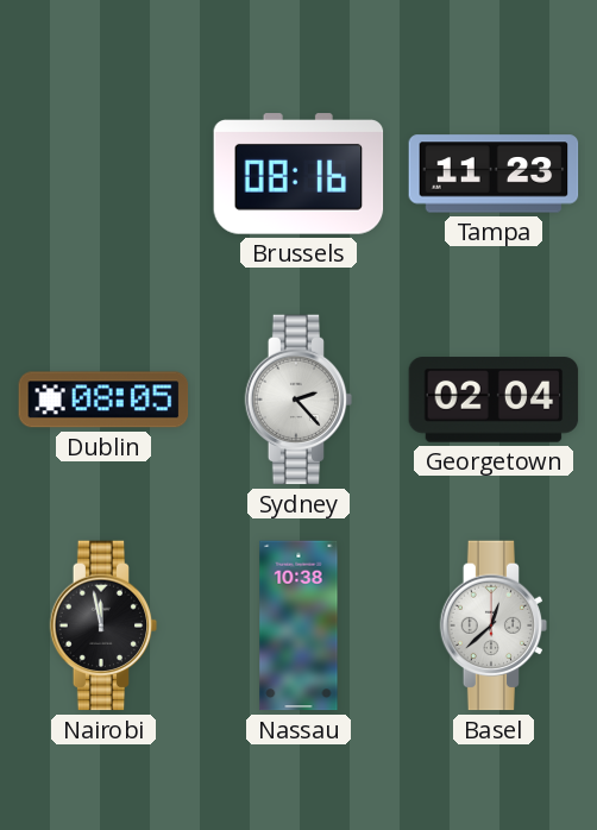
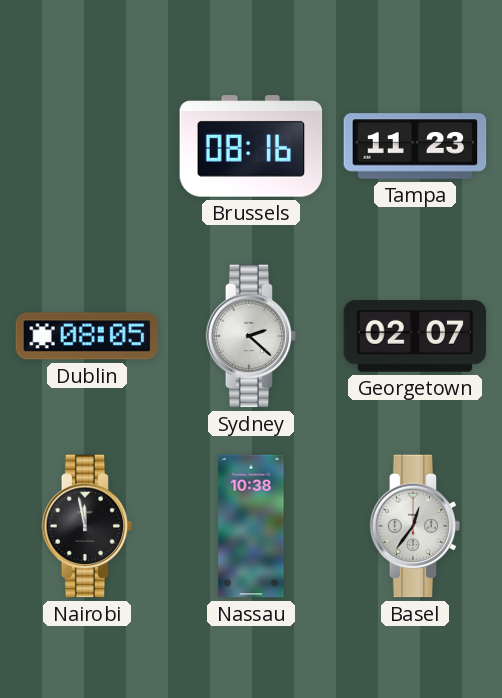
Sydney: 2:23 -> 2:22
Georgetown: 02:04 -> 02:07
Basel: 12:38 -> 12:36
